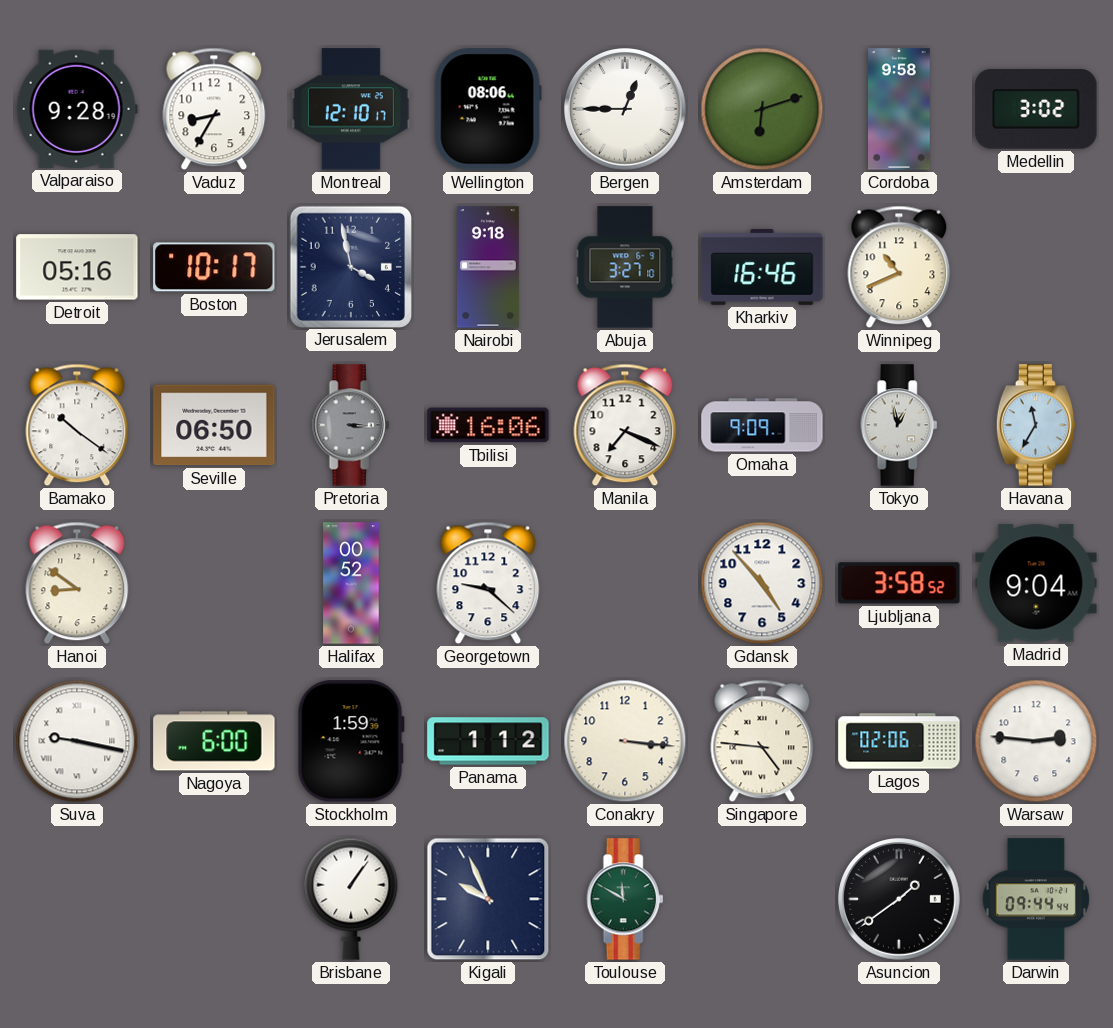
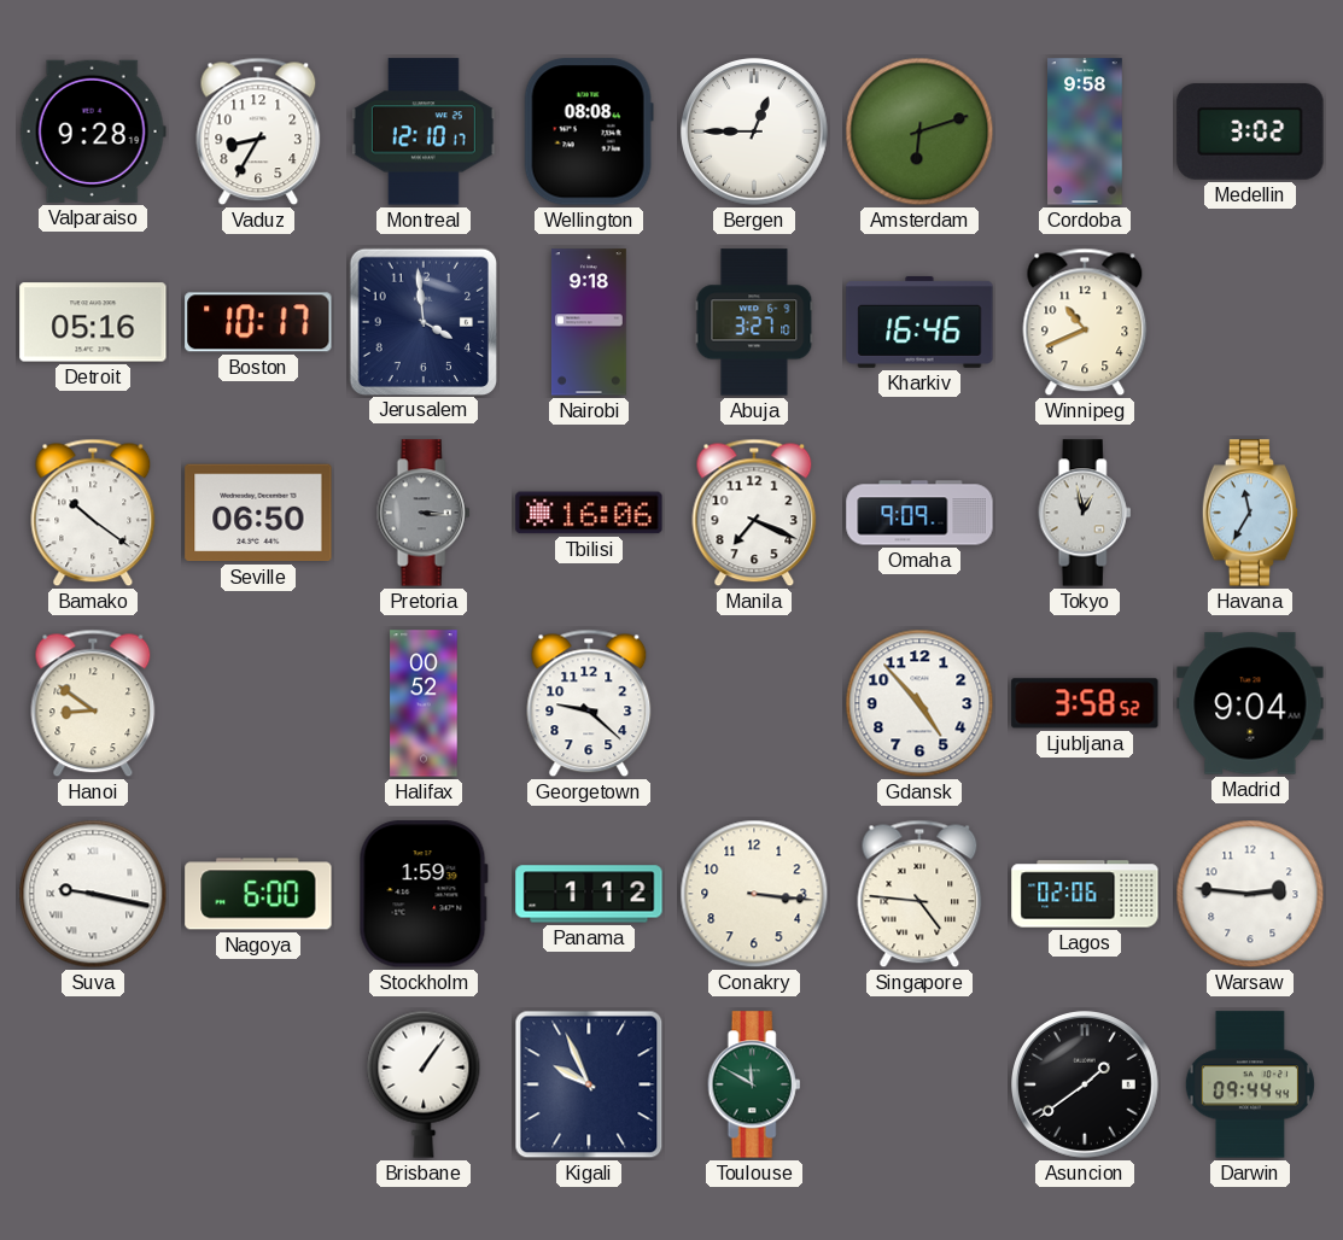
Wellington: 08:06 -> 08:08
Jerusalem: 3:58 -> 3:59
